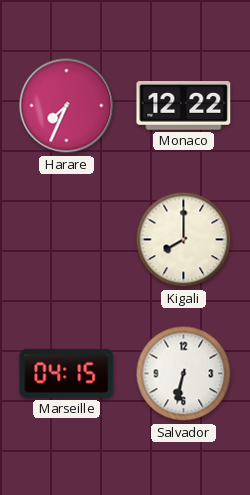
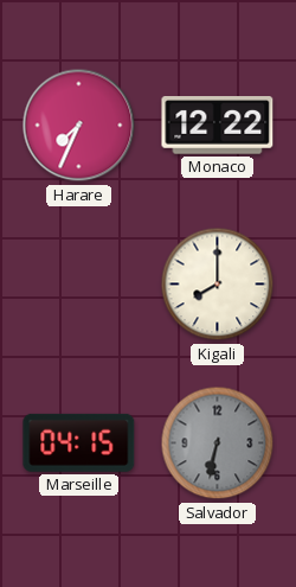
Salvador dial: white -> grey
